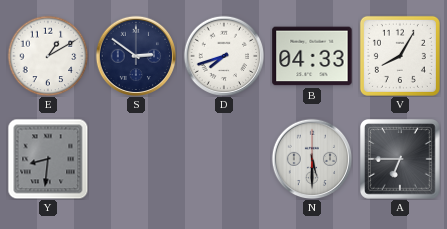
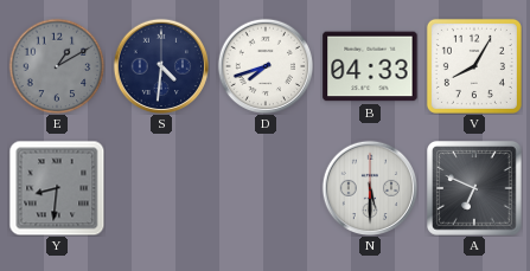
E dial: white -> grey
S: 2:51 -> 4:31
A: 6:45 -> 6:49
